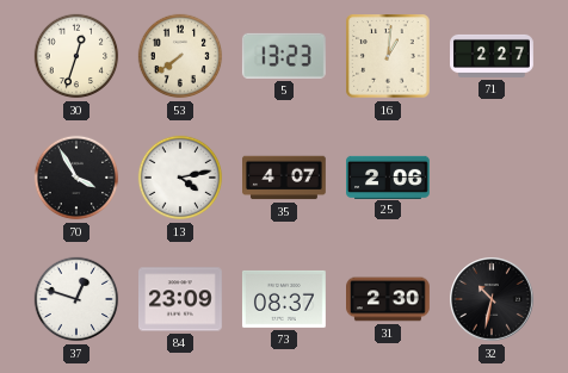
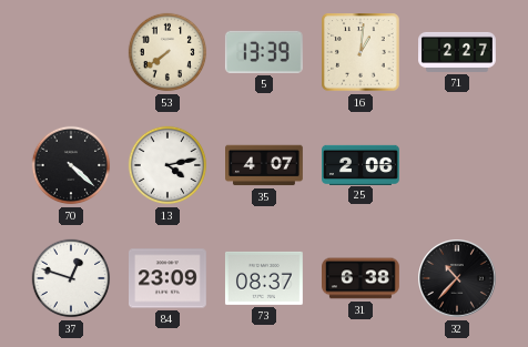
30: 12:33 -> none
5: 13:23 -> 13:39
70: 3:55 -> 4:22
31: 2:30 -> 6:38
32: 10:32 -> 10:37
